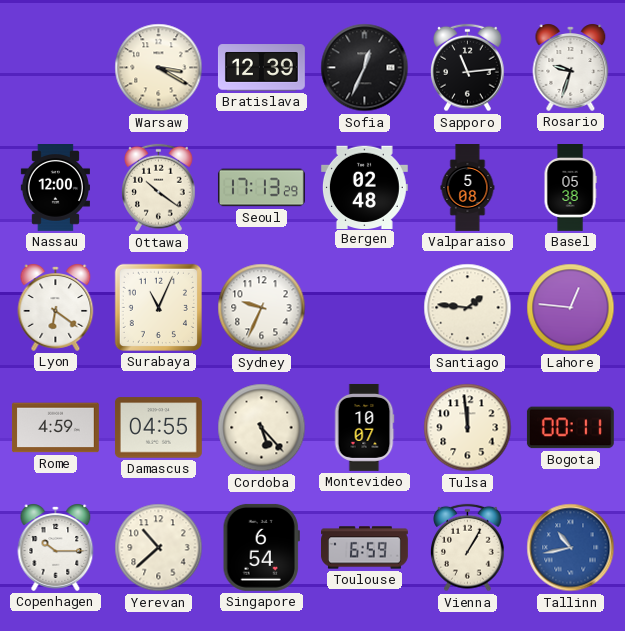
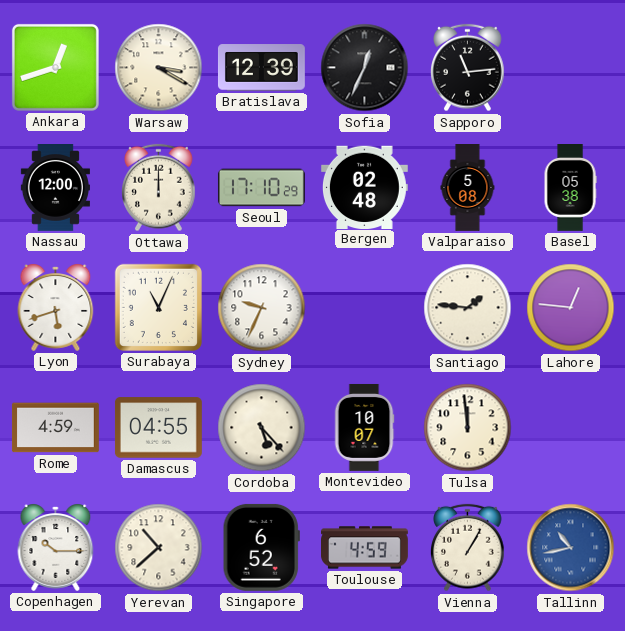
Ankara: none -> 12:42
Rosario: 9:33 -> none
Ottawa: 10:21 -> 12:00
Seoul: 17:13 -> 17:10
Lyon: 6:21 -> 5:42
Bogota: 00:11 -> none
Singapore: 6:54 -> 6:52
Toulouse: 6:59 -> 4:59
